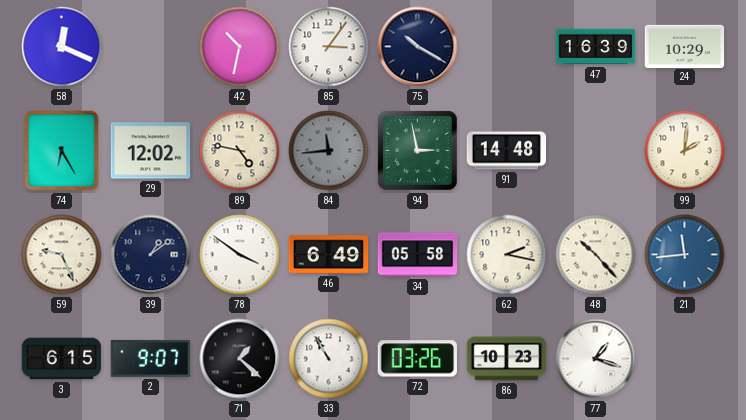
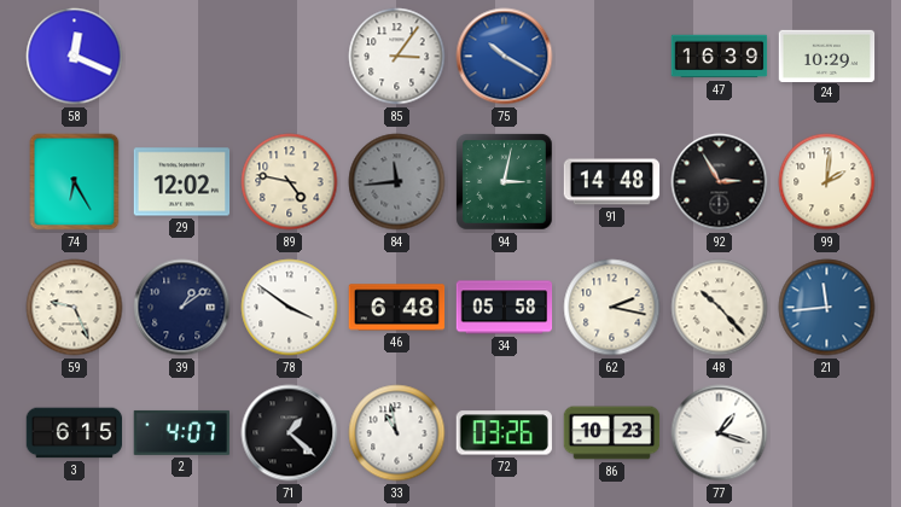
42: 10:32 -> none
75 dial: navy -> blue
94: 2:58 -> 3:02
92: none -> 2:55
46: 6:49 -> 6:48
2: 9:07 -> 4:07
33: 10:55 -> 10:58
